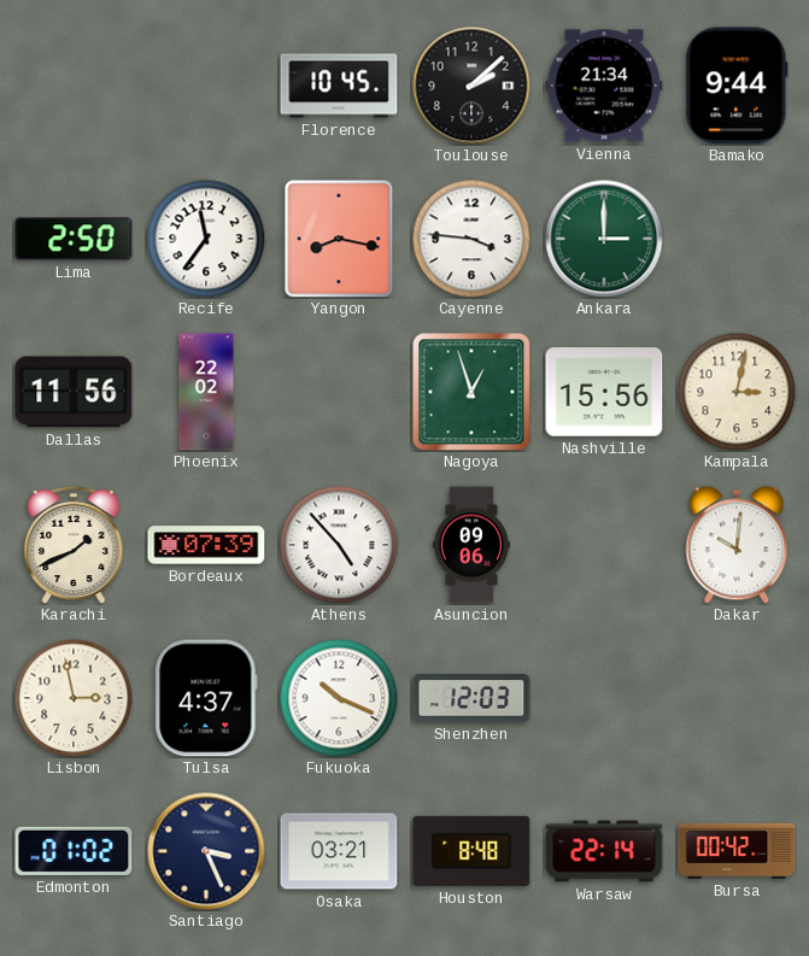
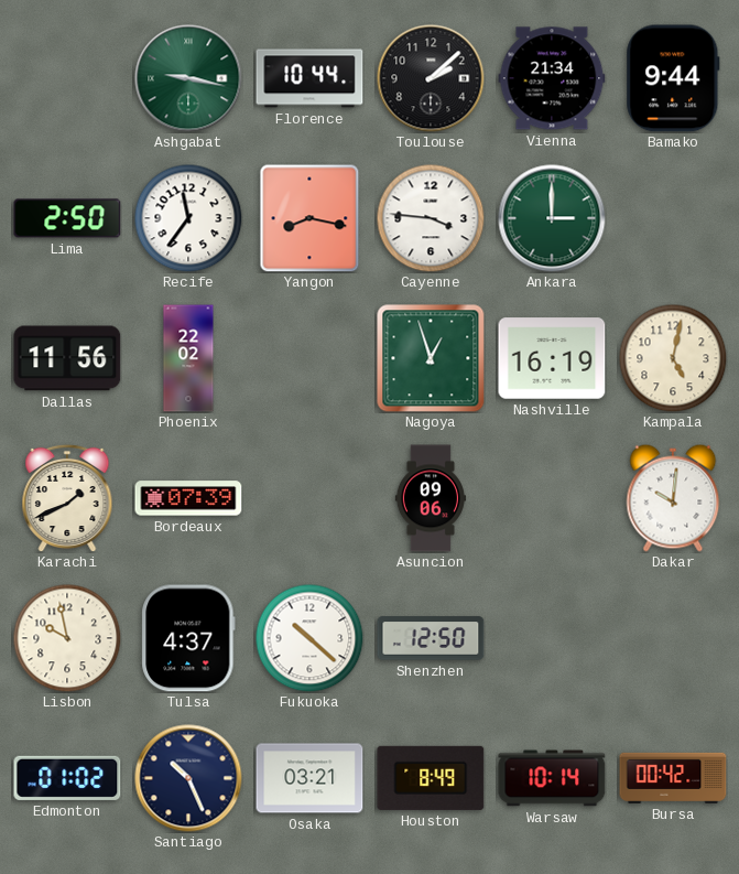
Ashgabat: none -> 9:17
Florence: 10:45 -> 10:44
Nashville: 15:56 -> 16:19
Kampala: 3:02 -> 5:02
Athens: 4:53 -> none
Lisbon: 2:58 -> 9:58
Fukuoka: 10:19 -> 10:22
Shenzhen: 12:03 -> 12:50
Santiago: 3:26 -> 10:26
Houston: 8:48 -> 8:49
Warsaw: 22:14 -> 10:14
